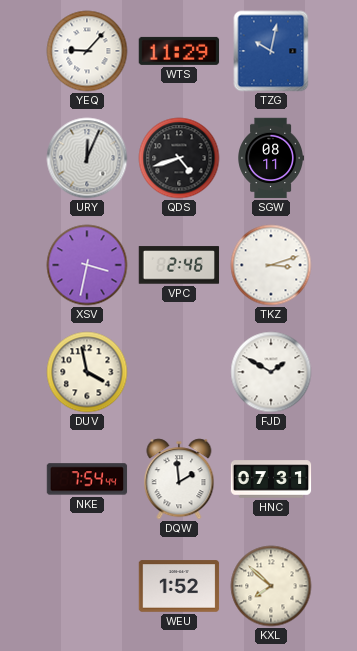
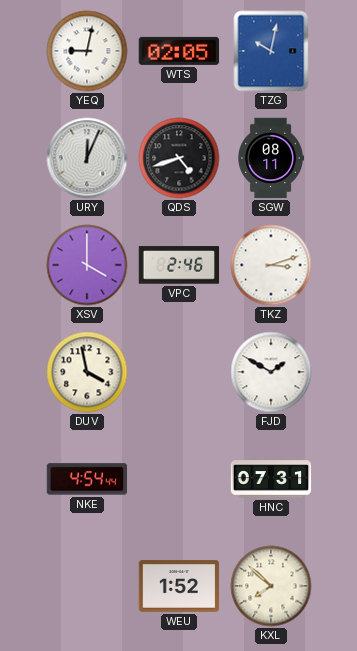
YEQ: 9:07 -> 9:02
WTS: 11:29 -> 02:05
XSV: 3:32 -> 4:00
NKE: 7:54 -> 4:54
DQW: 1:59 -> none
